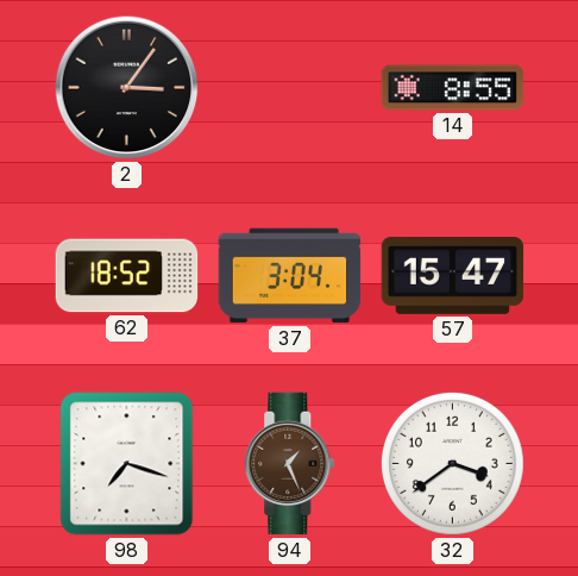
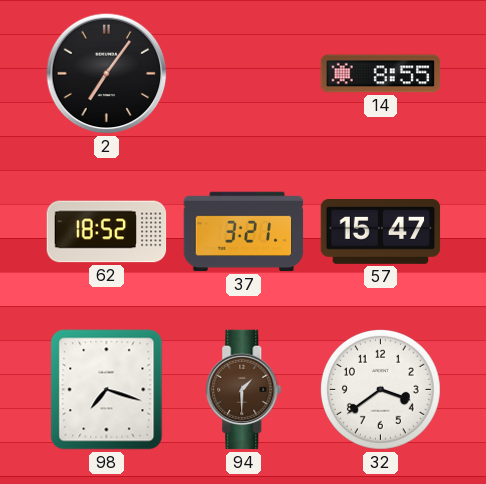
2: 3:06 -> 7:06
37: 3:04 -> 3:21
94: 1:26 -> 1:30
